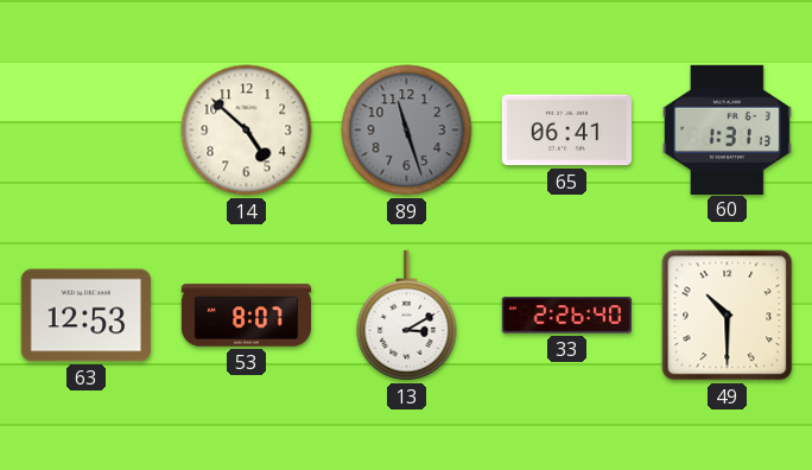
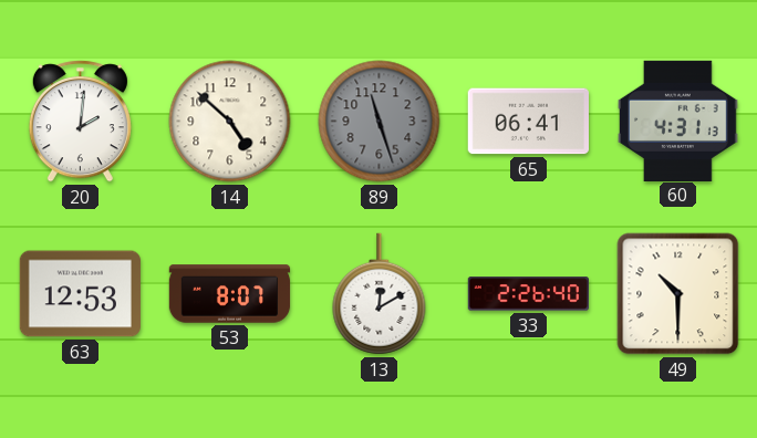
20: none -> 2:01
60: 1:31 -> 4:31
13: 3:10 -> 12:10
